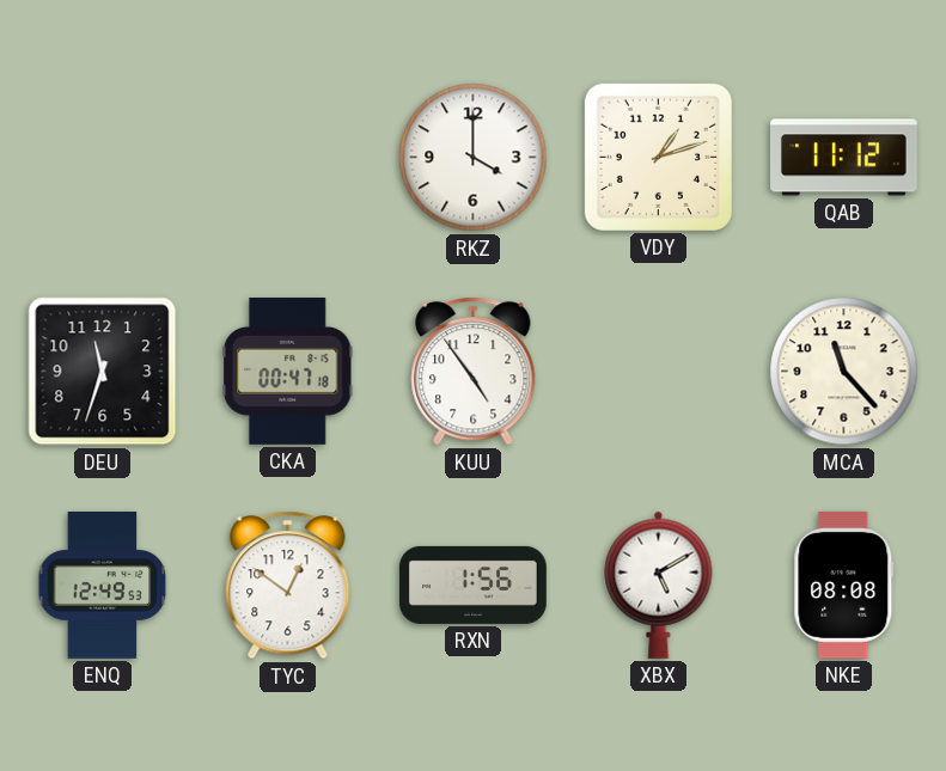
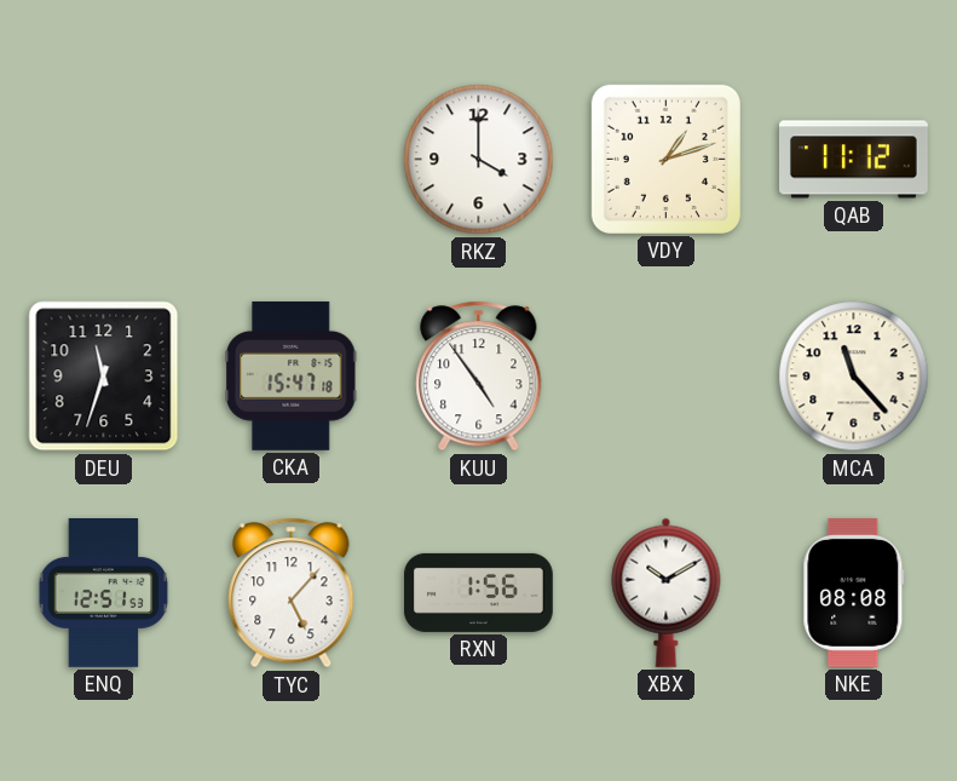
CKA: 00:47 -> 15:47
ENQ: 12:49 -> 12:51
TYC: 12:51 -> 5:07
XBX: 5:10 -> 10:10
